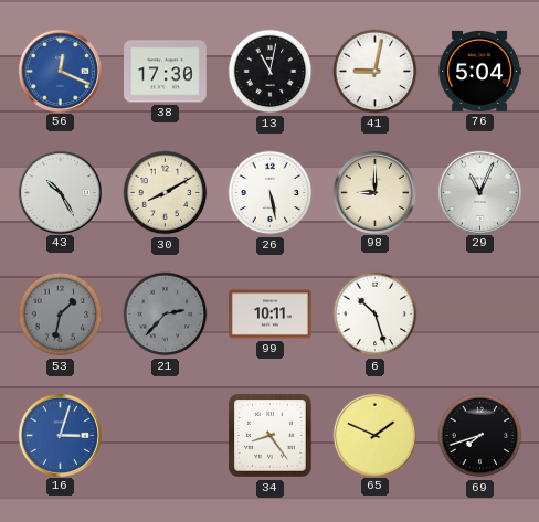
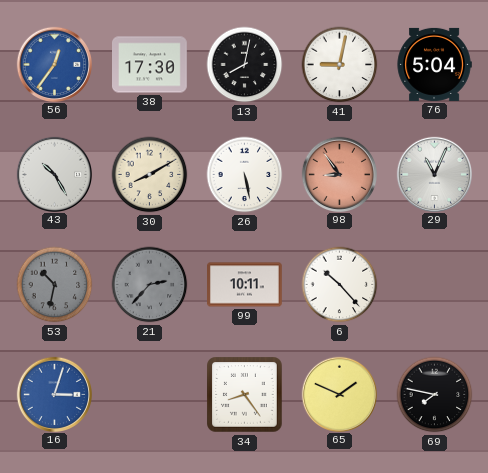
56: 12:19 -> 12:36
13: 11:02 -> 8:02
98: 9:00 -> 8:54
98 dial: cream -> salmon
53: 1:32 -> 10:32
6: 10:27 -> 10:23
69: 7:42 -> 7:47
